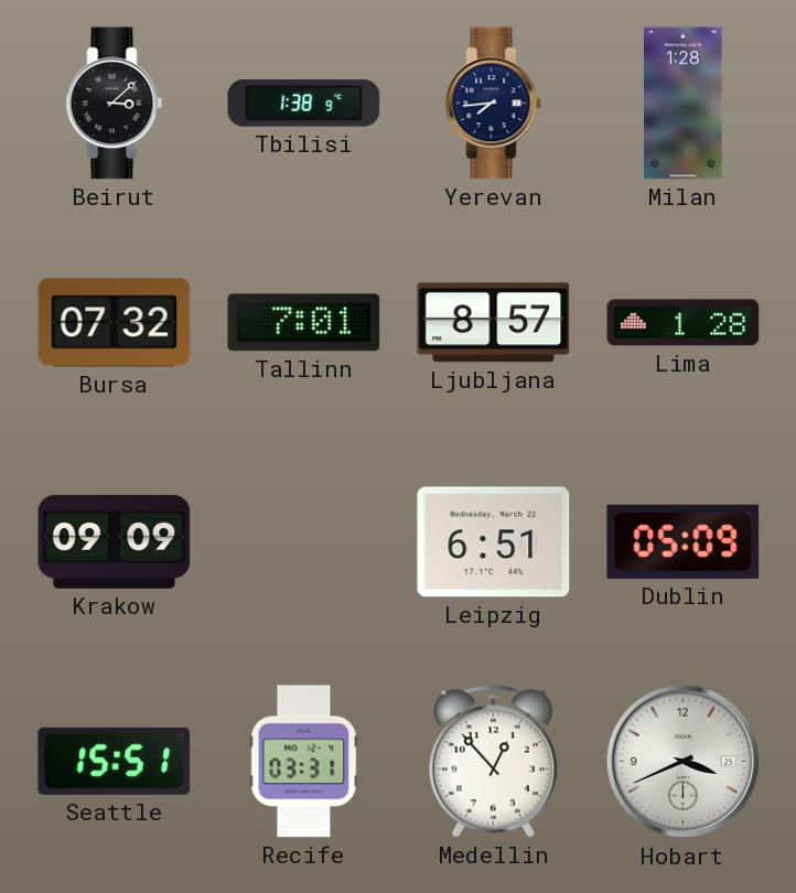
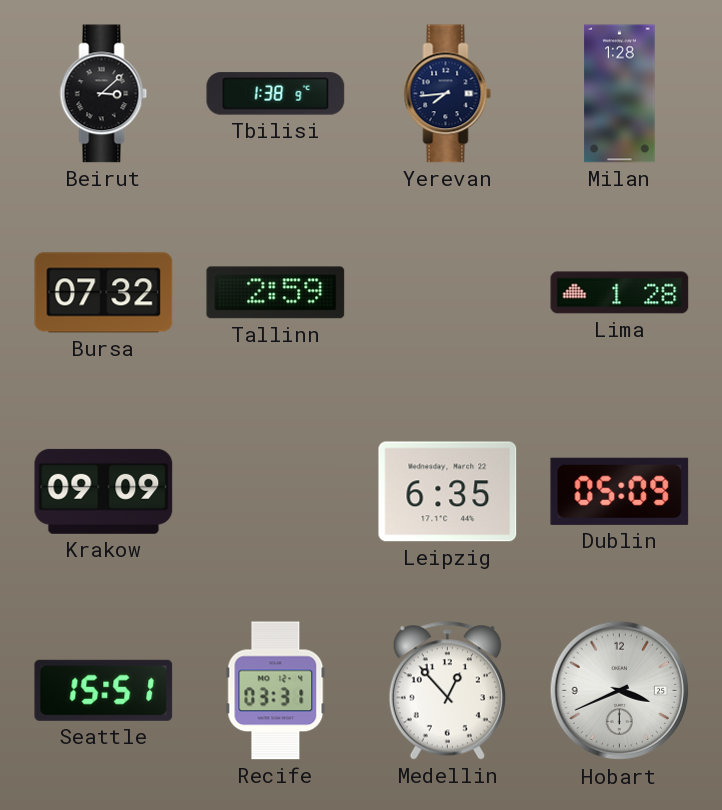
Tallinn: 7:01 -> 2:59
Ljubljana: 8:57 -> none
Leipzig: 6:51 -> 6:35
